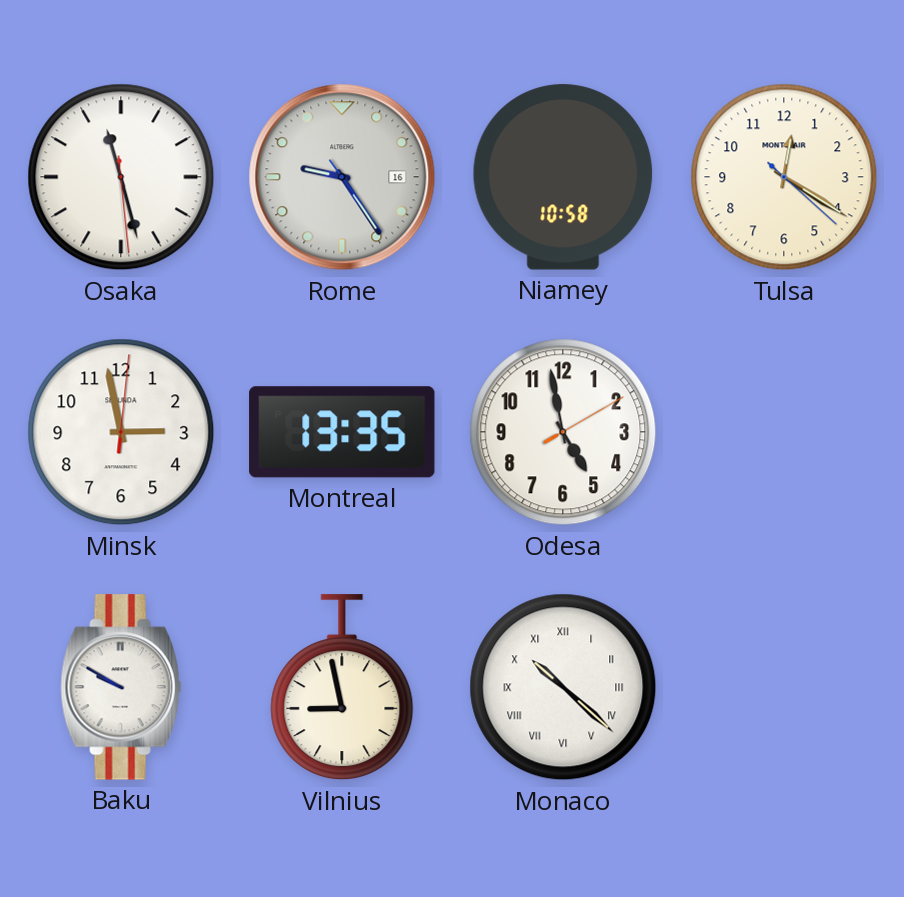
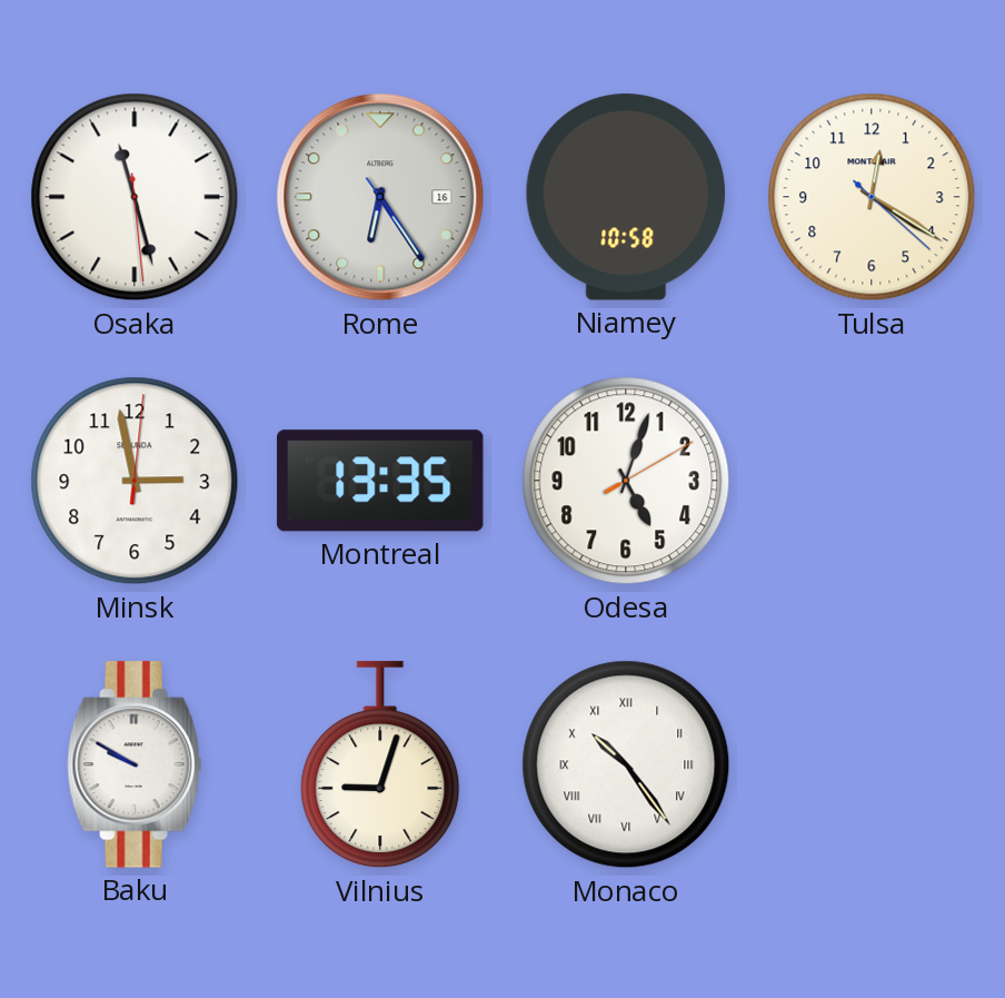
Rome: 9:24 -> 6:24
Odesa: 4:58 -> 5:03
Vilnius: 8:58 -> 9:03
Monaco: 10:22 -> 10:24
